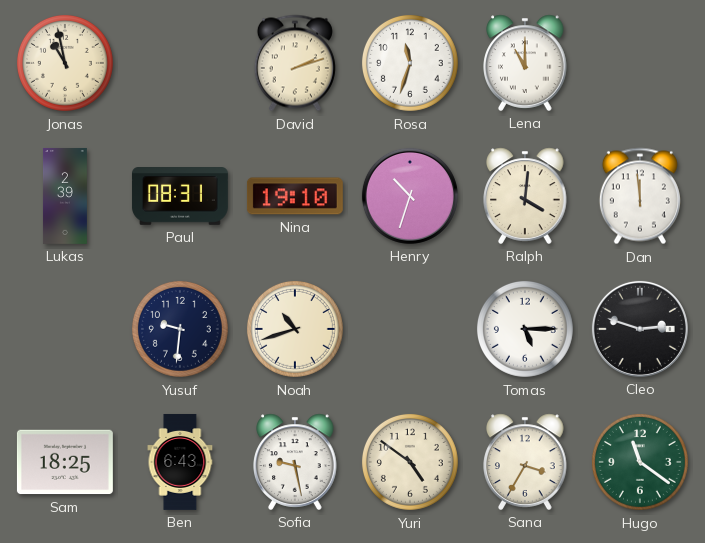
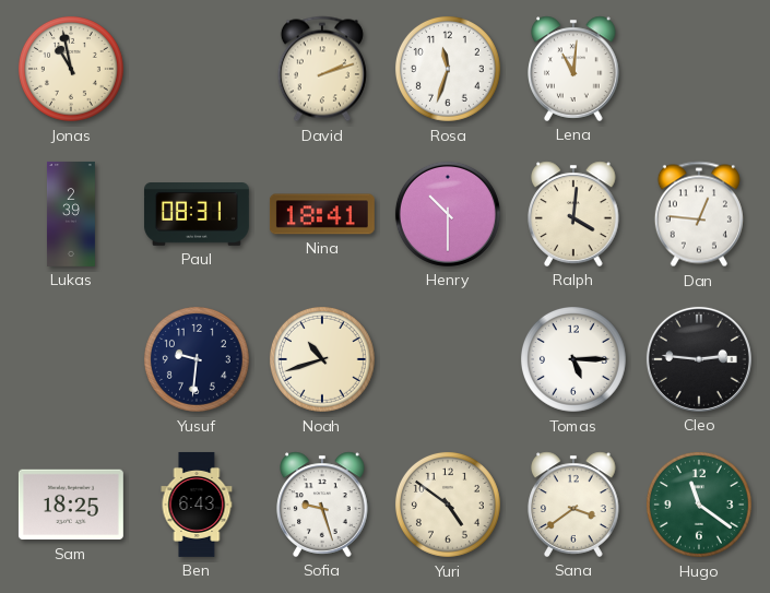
Lena: 11:00 -> 11:01
Nina: 19:10 -> 18:41
Henry: 10:33 -> 10:30
Dan: 11:59 -> 12:46
Cleo: 2:48 -> 2:46
Sofia: 9:28 -> 9:27
Sana: 3:35 -> 3:39
